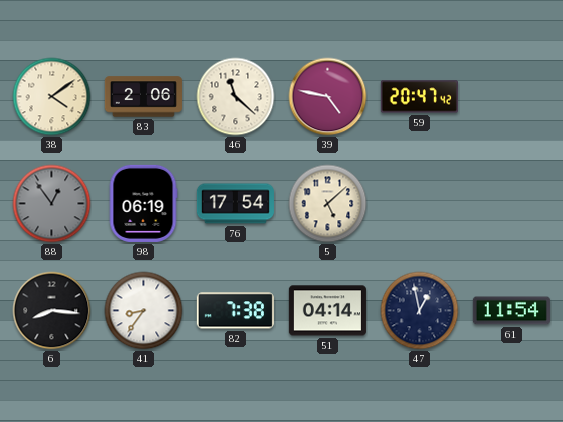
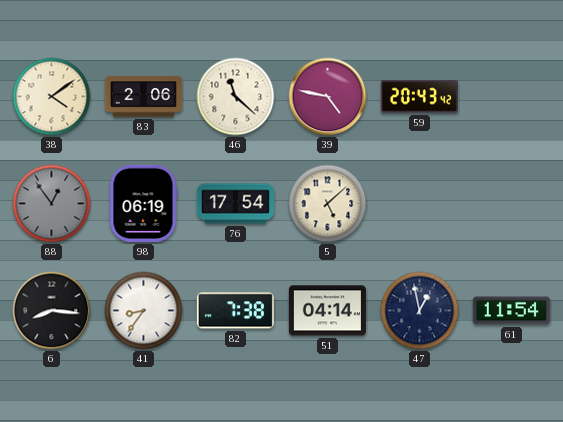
59: 20:47 -> 20:43
